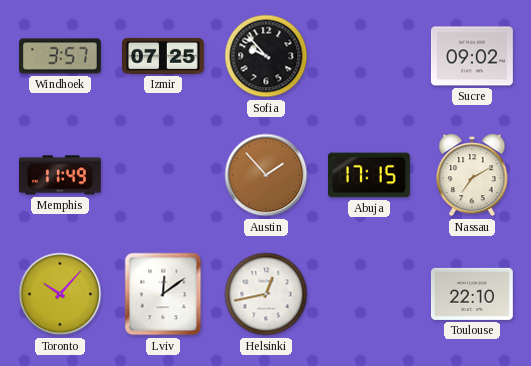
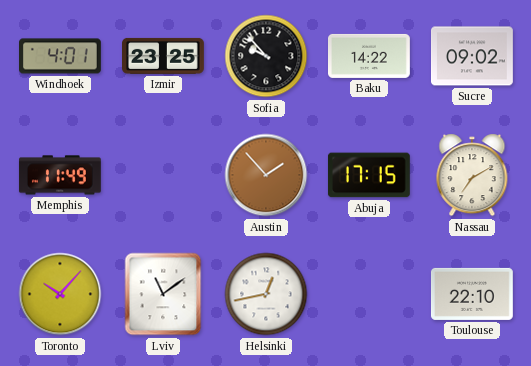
Windhoek: 3:57 -> 4:01
Izmir: 07:25 -> 23:25
Baku: none -> 14:22
Lviv: 12:09 -> 11:09
